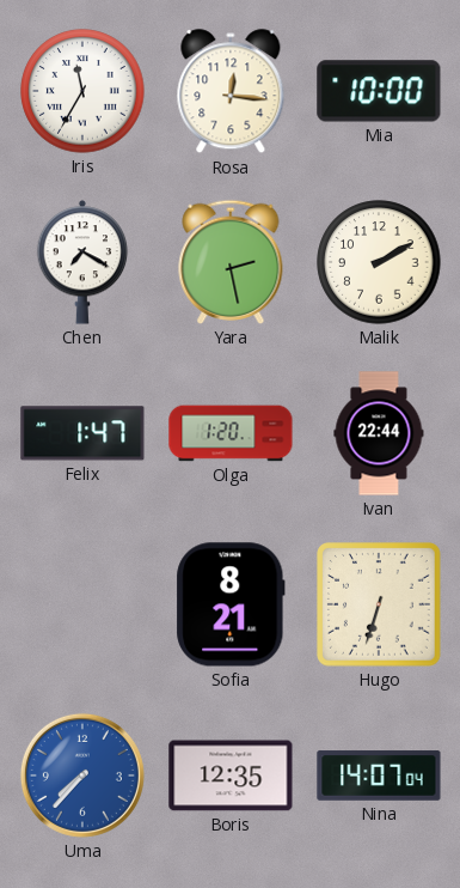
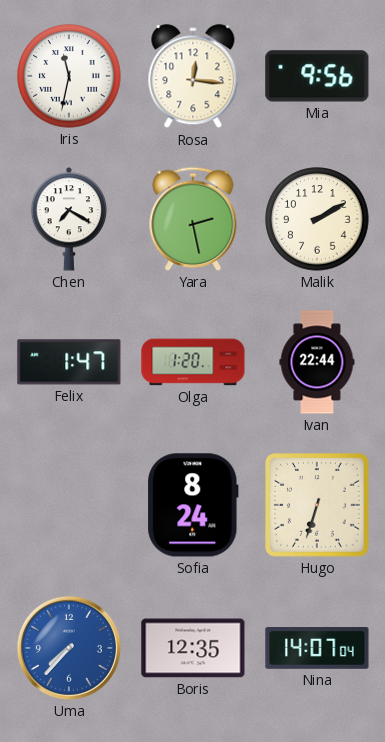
Iris: 11:35 -> 11:32
Mia: 10:00 -> 9:56
Sofia: 8:21 -> 8:24
